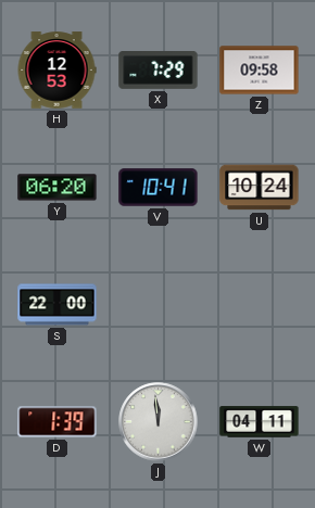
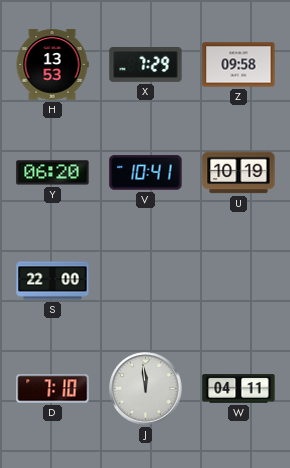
H: 12:53 -> 13:53
U: 10:24 -> 10:19
D: 1:39 -> 7:10
